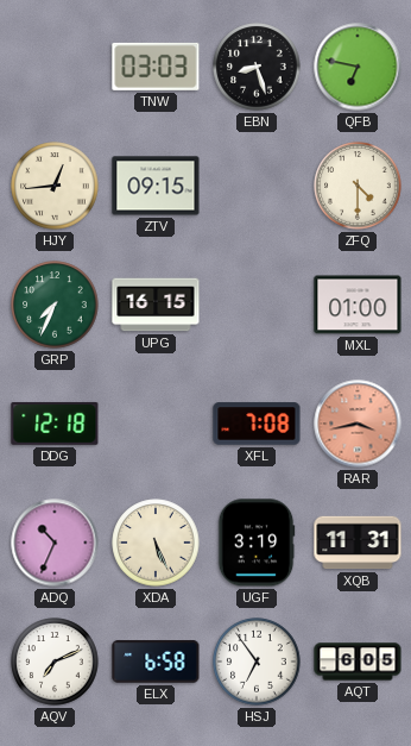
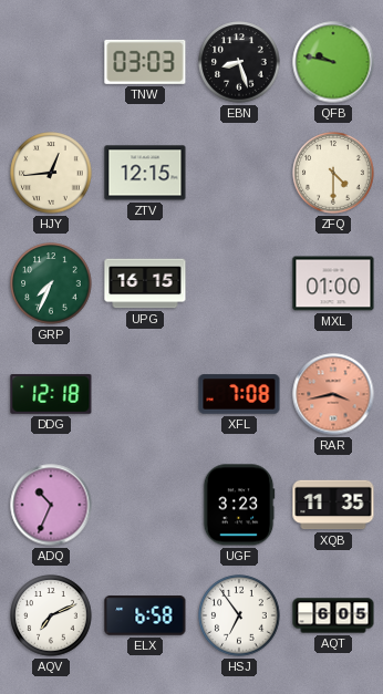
QFB: 6:47 -> 9:47
ZTV: 09:15 -> 12:15
XDA: 5:26 -> none
UGF: 3:19 -> 3:23
XQB: 11:31 -> 11:35
